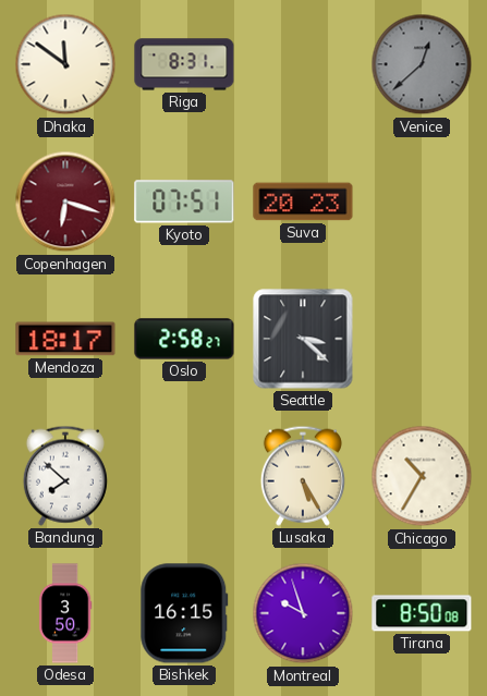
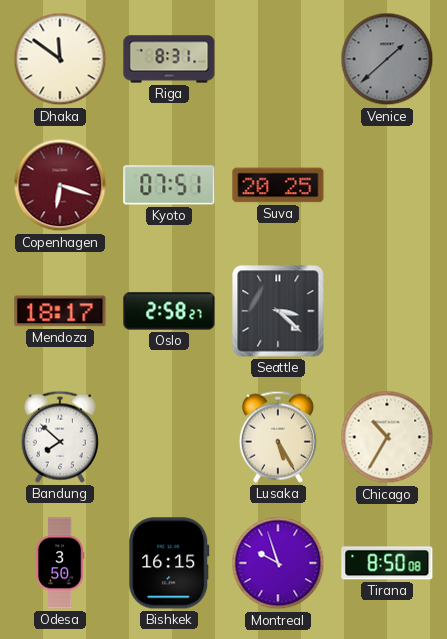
Venice: 12:38 -> 1:38
Suva: 20:23 -> 20:25
